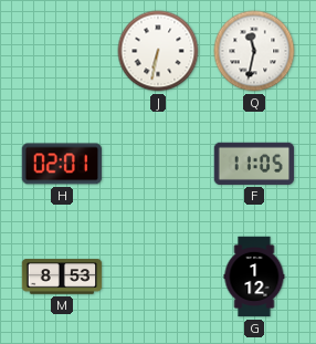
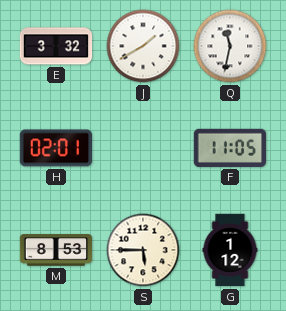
E: none -> 3:32
J: 6:32 -> 1:40
S: none -> 5:45
